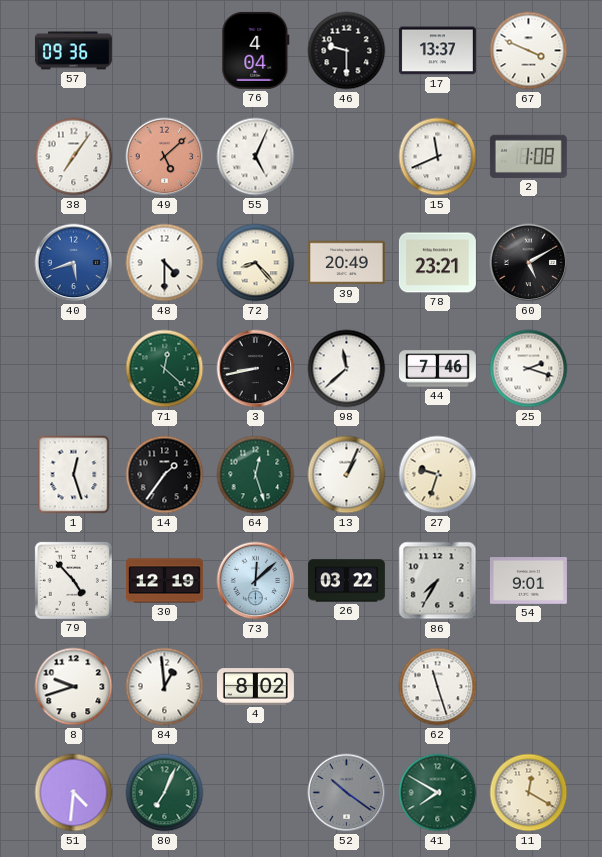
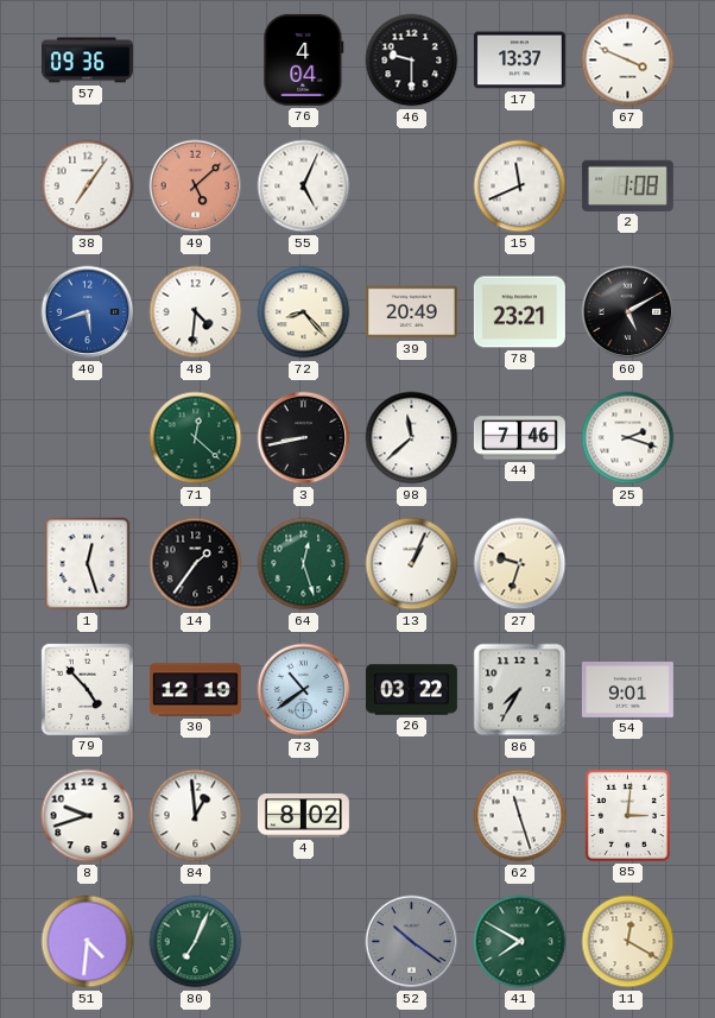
48: 4:30 -> 4:31
73: 12:08 -> 10:39
85: none -> 3:01
